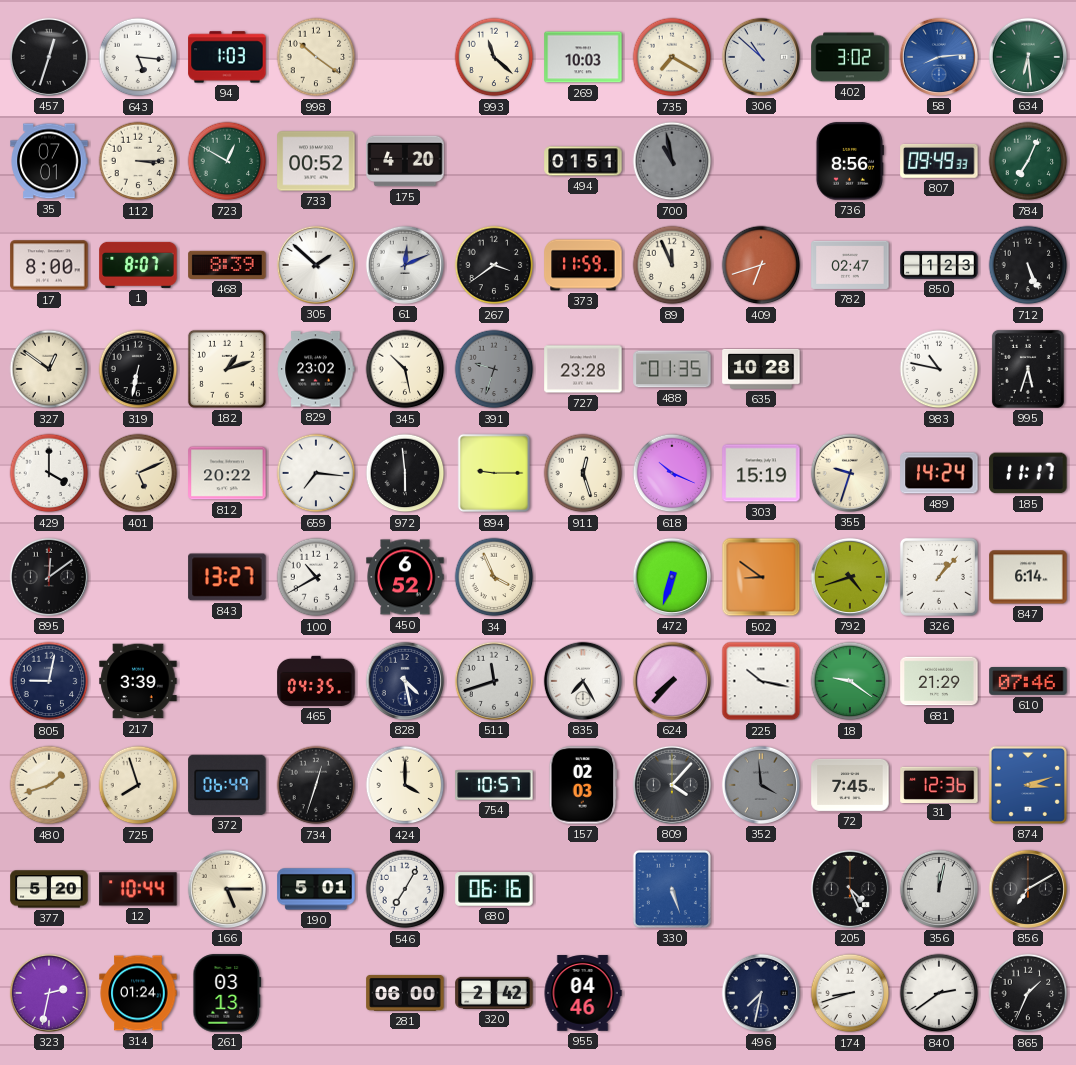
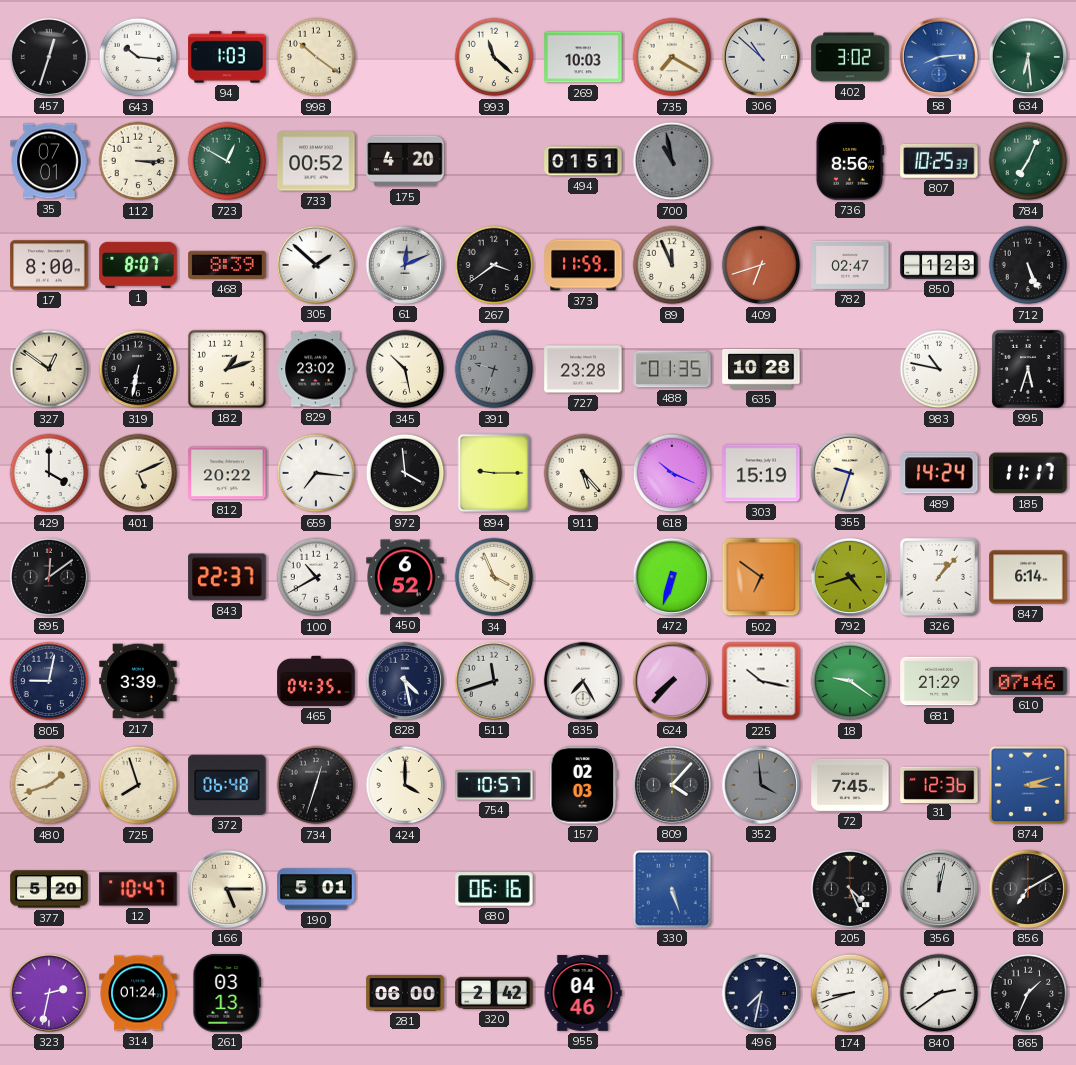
643: 5:16 -> 10:16
807: 09:49 -> 10:25
972: 5:59 -> 3:59
911: 12:27 -> 5:23
843: 13:27 -> 22:37
502: 8:51 -> 6:51
372: 06:49 -> 06:48
12: 10:44 -> 10:47
546: 7:05 -> none
